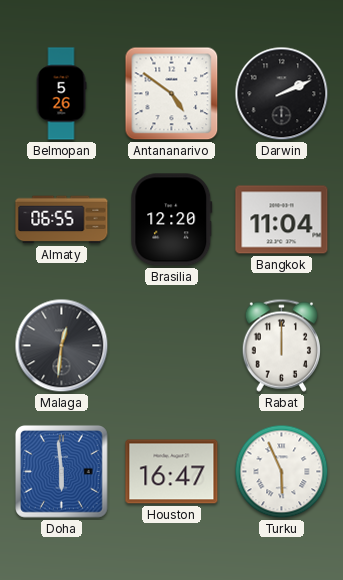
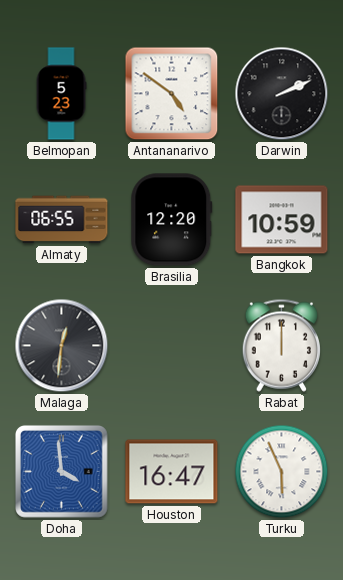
Belmopan: 5:26 -> 5:23
Bangkok: 11:04 -> 10:59
Doha: 5:59 -> 3:59
